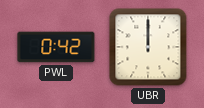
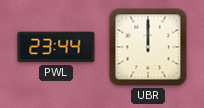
PWL: 0:42 -> 23:44
